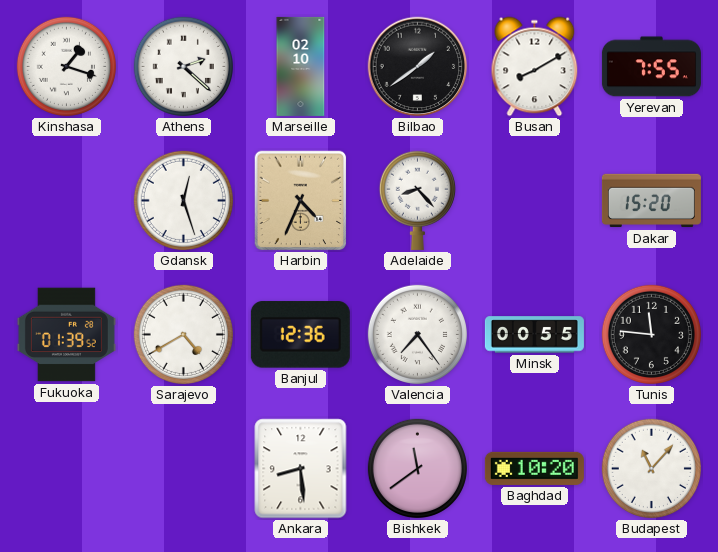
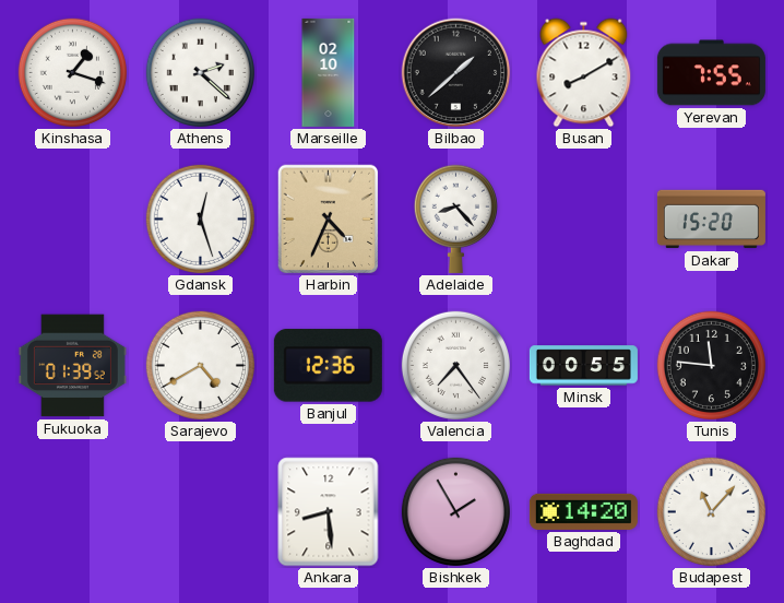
Bilbao: 1:39 -> 1:38
Bishkek: 11:39 -> 1:55
Baghdad: 10:20 -> 14:20
